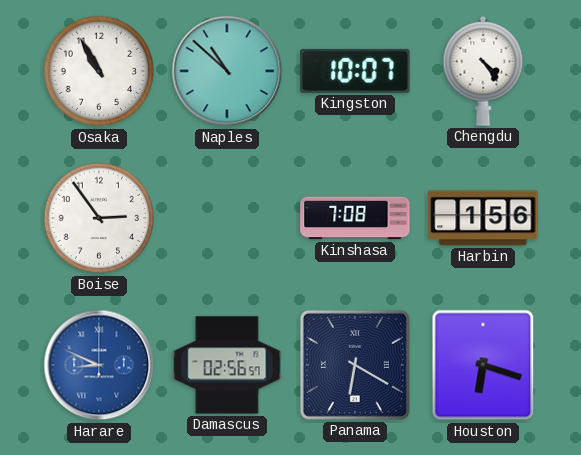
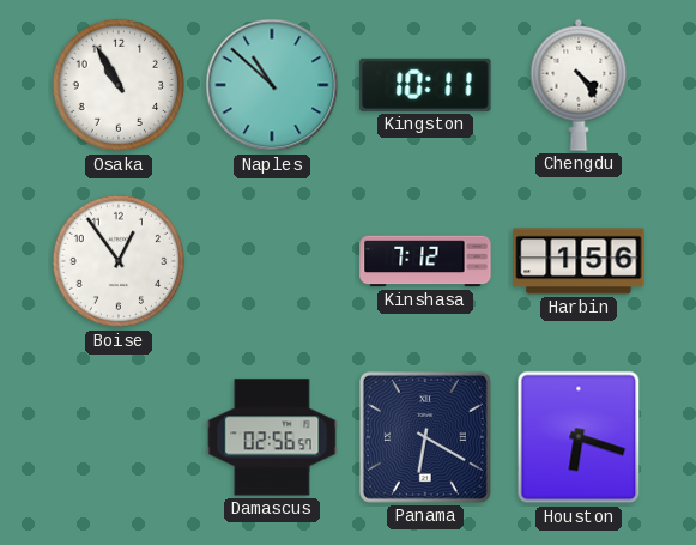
Kingston: 10:07 -> 10:11
Boise: 2:54 -> 12:54
Kinshasa: 7:08 -> 7:12
Harare: 8:49 -> none
